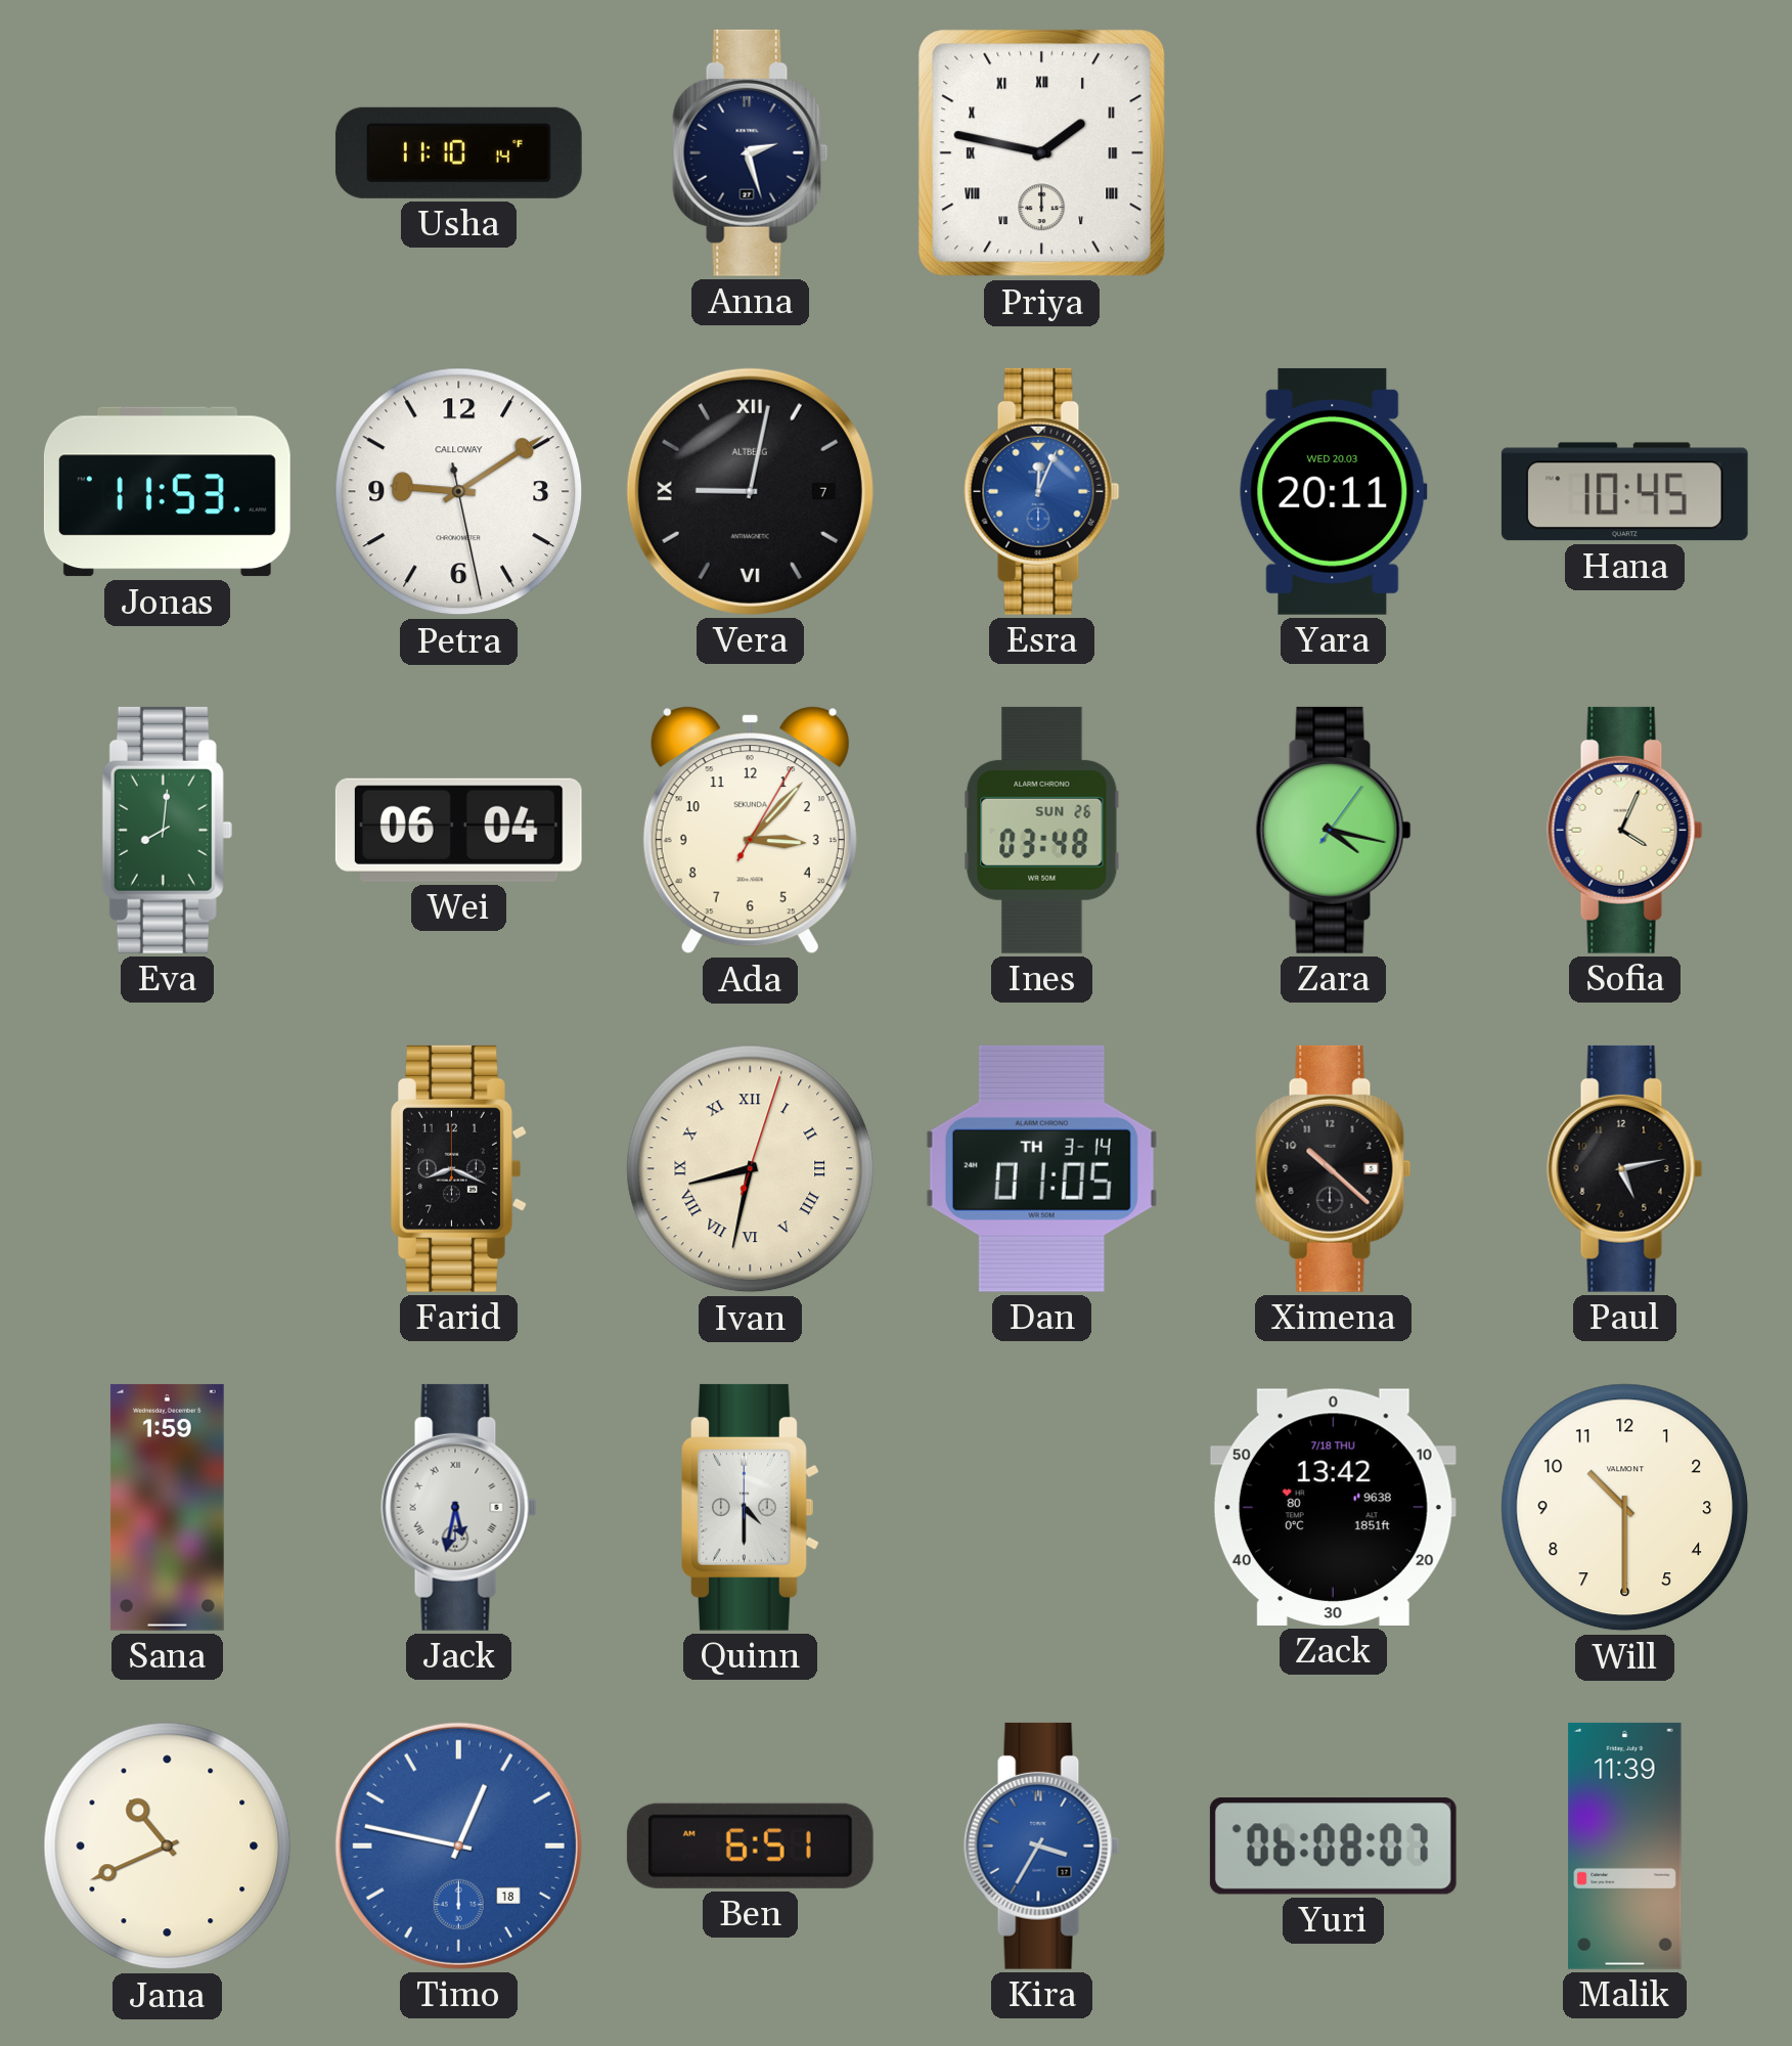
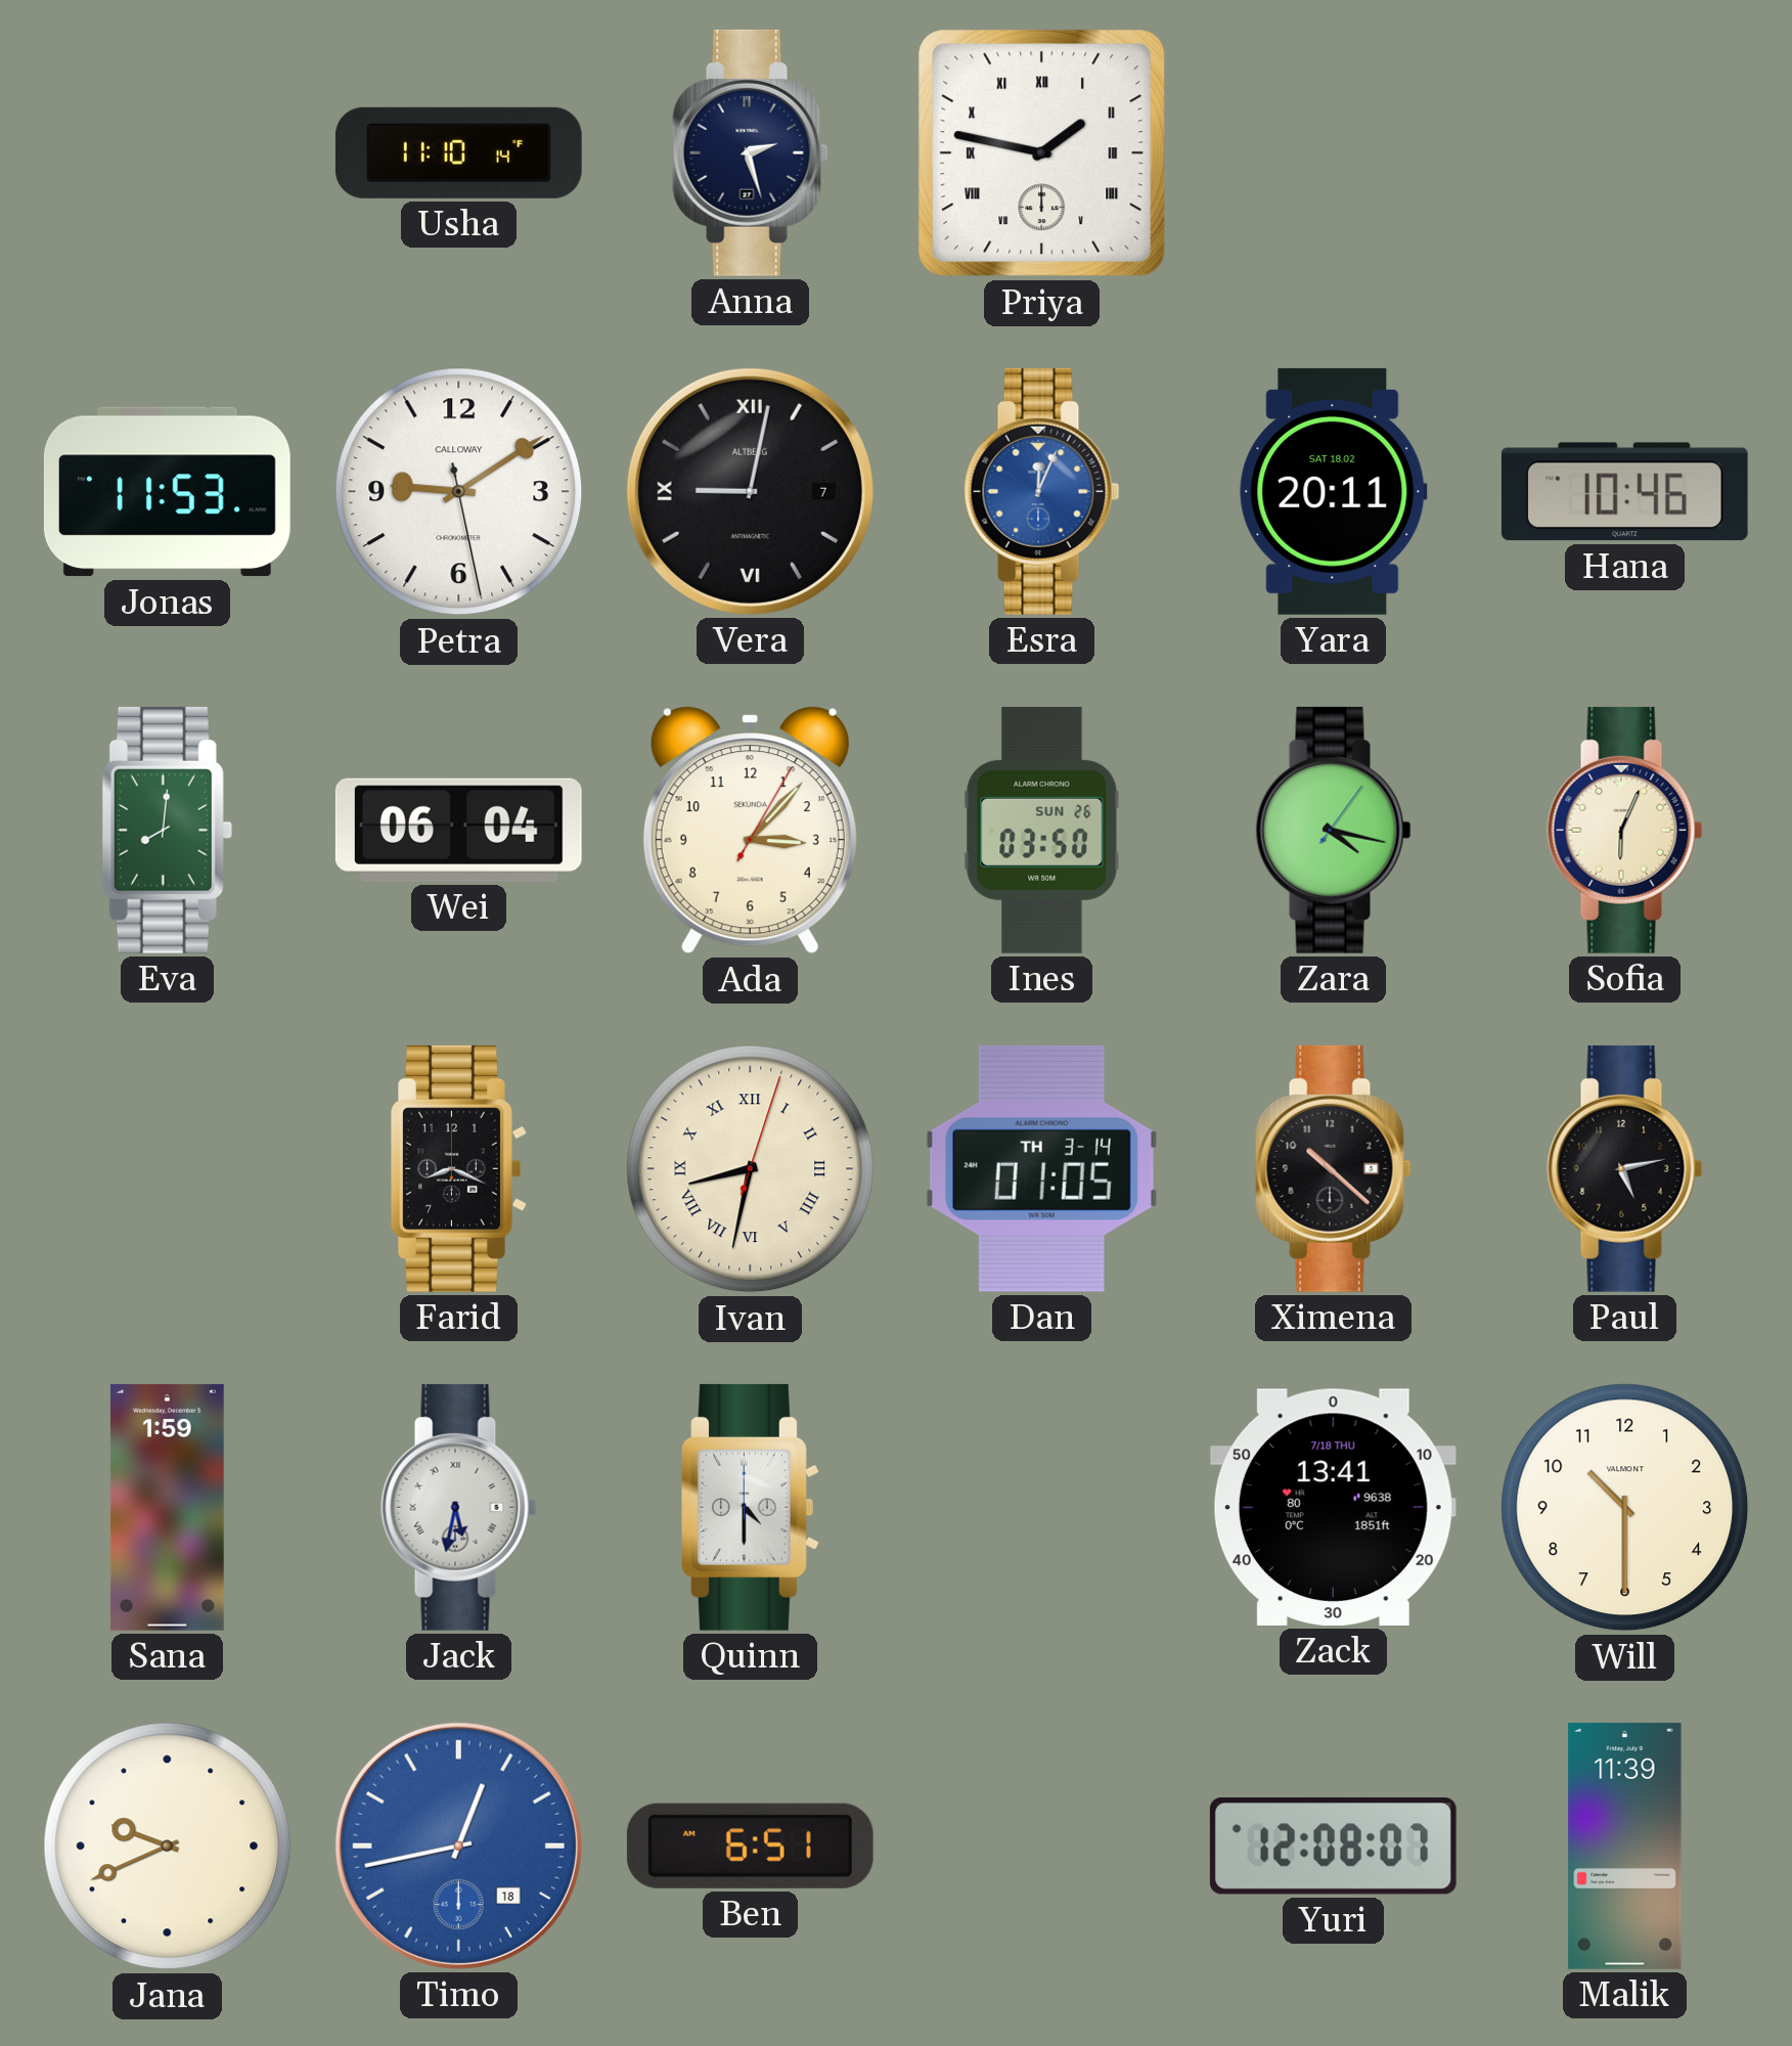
Yara date: WED 20.03 -> SAT 18.02
Hana: 10:45 -> 10:46
Ines: 03:48 -> 03:50
Sofia: 4:04 -> 6:04
Zack: 13:42 -> 13:41
Jana: 10:41 -> 9:41
Timo: 12:47 -> 12:43
Kira: 3:35 -> none
Yuri: 06:08 -> 12:08
